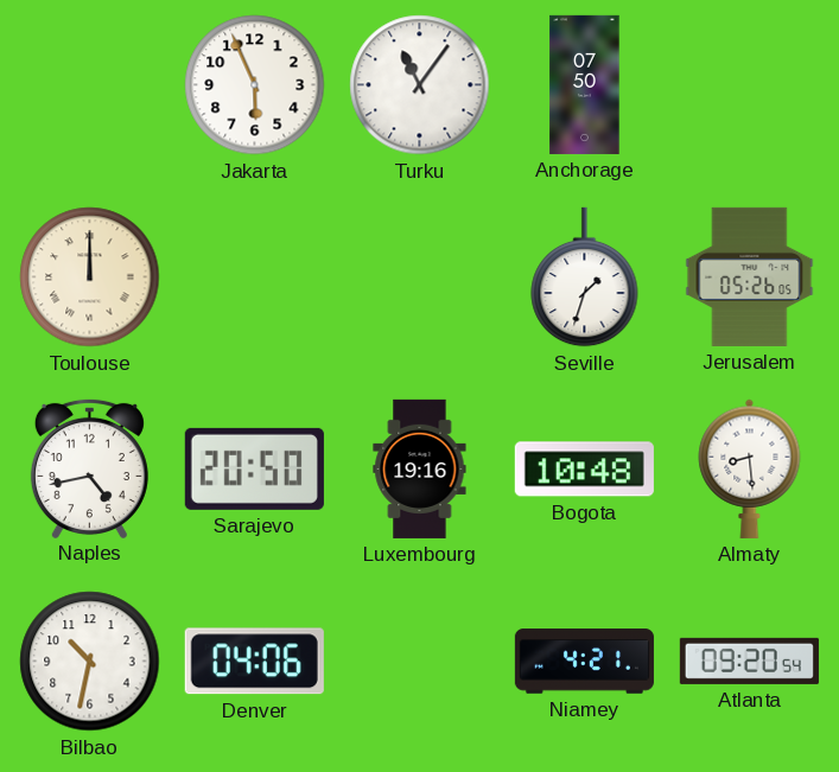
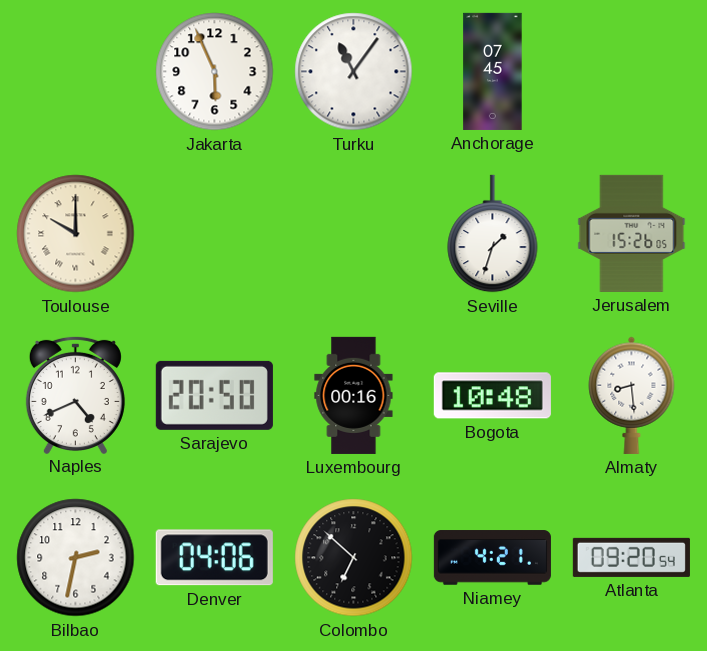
Anchorage: 07:50 -> 07:45
Toulouse: 12:00 -> 10:00
Jerusalem: 05:26 -> 15:26
Naples: 4:43 -> 4:41
Luxembourg: 19:16 -> 00:16
Bilbao: 10:32 -> 2:32
Colombo: none -> 6:52
